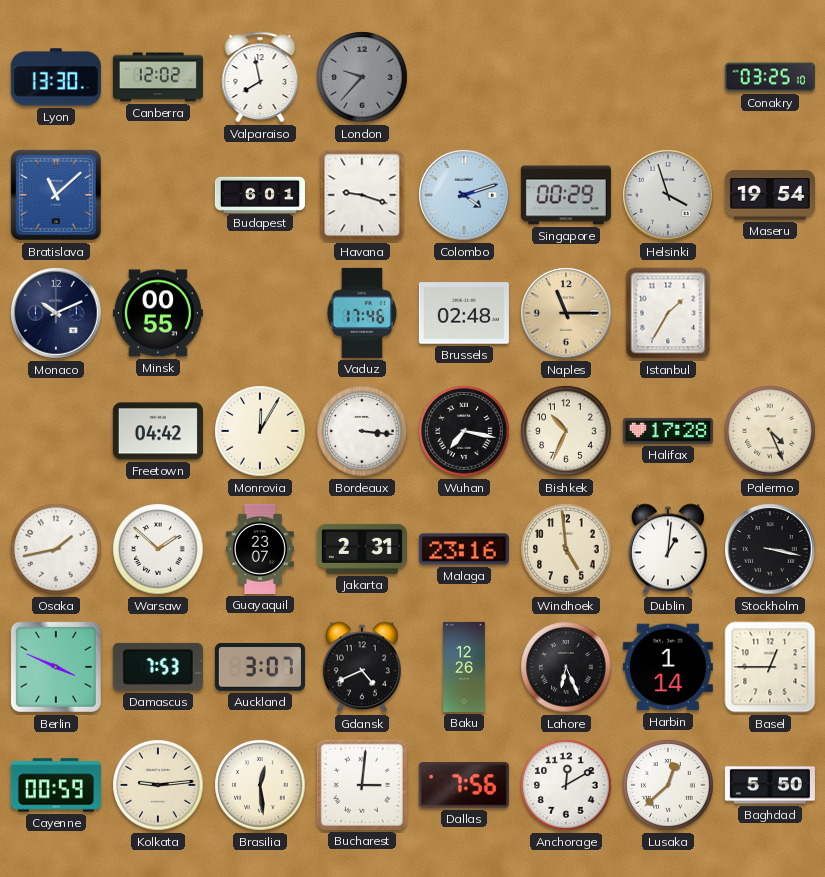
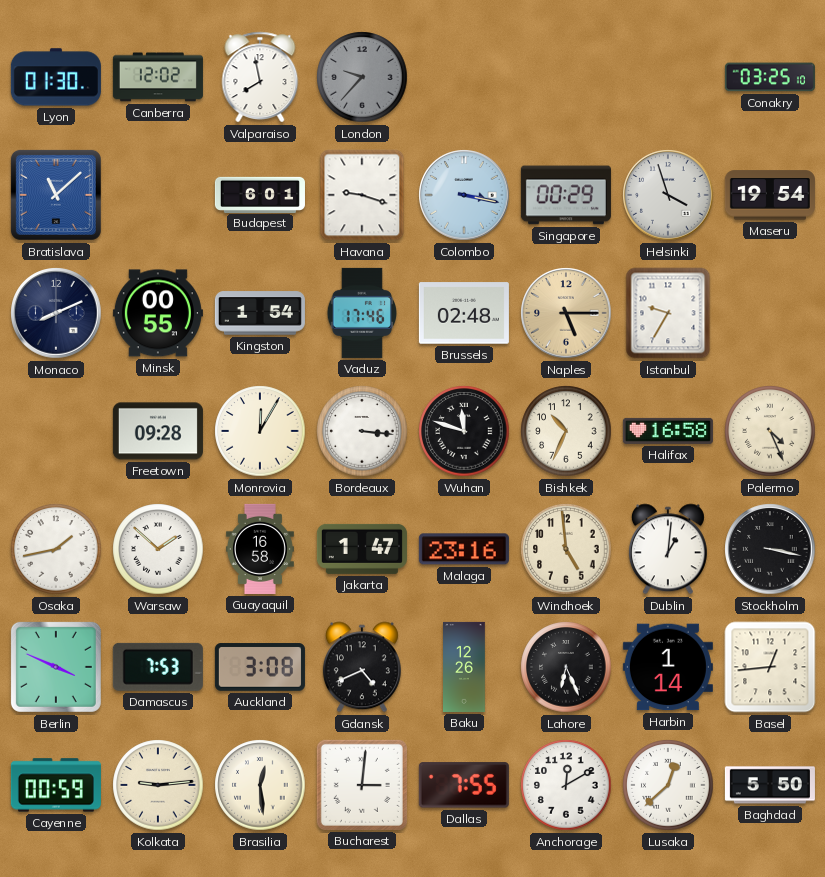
Lyon: 13:30 -> 01:30
Colombo: 4:12 -> 3:17
Monaco: 10:11 -> 8:11
Kingston: none -> 1:54
Naples: 11:15 -> 5:15
Istanbul: 1:35 -> 9:35
Freetown: 04:42 -> 09:28
Wuhan: 7:17 -> 11:48
Halifax: 17:28 -> 16:58
Guayaquil: 23:07 -> 16:58
Jakarta: 2:31 -> 1:47
Auckland: 3:07 -> 3:08
Basel: 12:45 -> 12:44
Dallas: 7:56 -> 7:55
